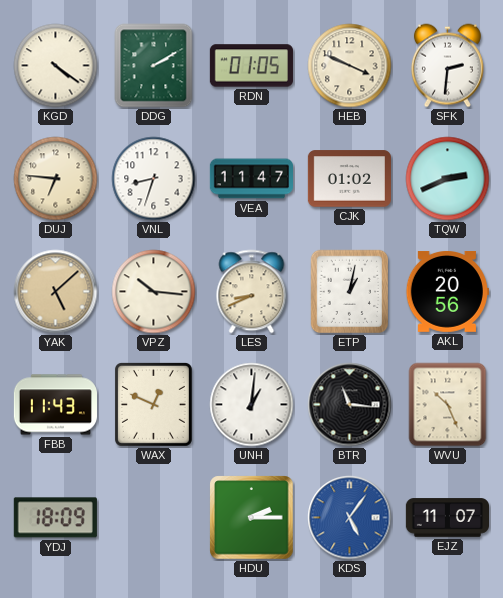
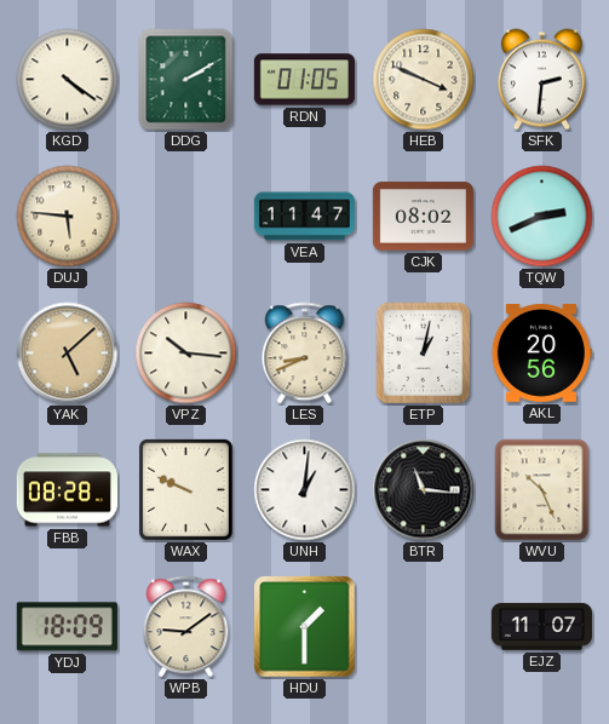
DUJ: 6:46 -> 5:46
VNL: 8:33 -> none
CJK: 01:02 -> 08:02
FBB: 11:43 -> 08:28
WAX: 12:49 -> 9:49
WPB: none -> 9:09
HDU: 2:15 -> 1:30
KDS: 5:06 -> none
